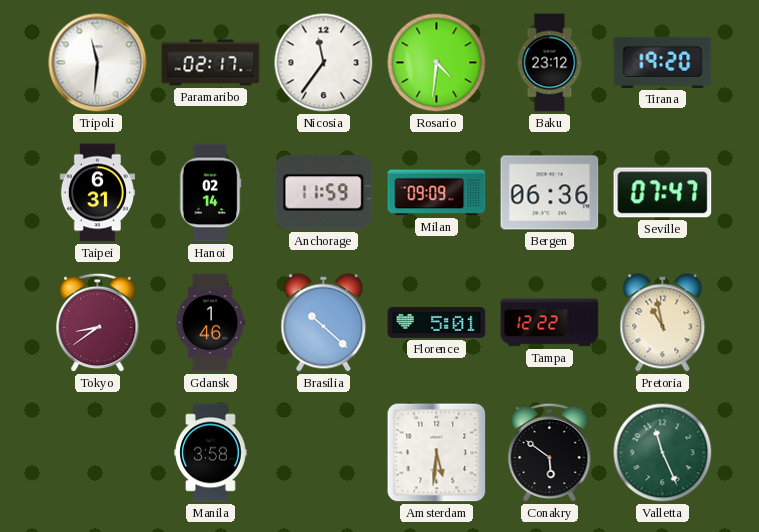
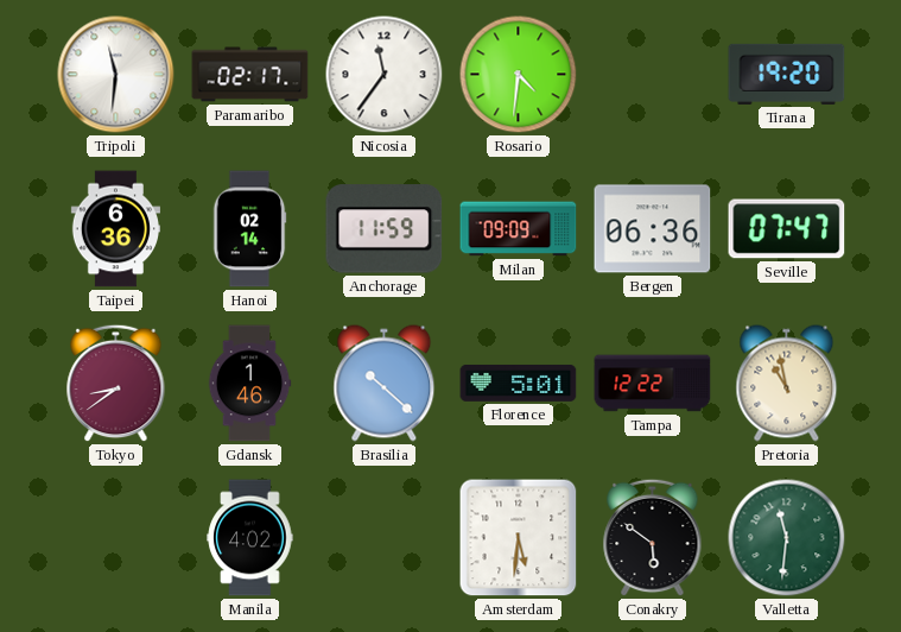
Baku: 23:12 -> none
Taipei: 6:31 -> 6:36
Manila: 3:58 -> 4:02
Valletta: 11:26 -> 11:31
